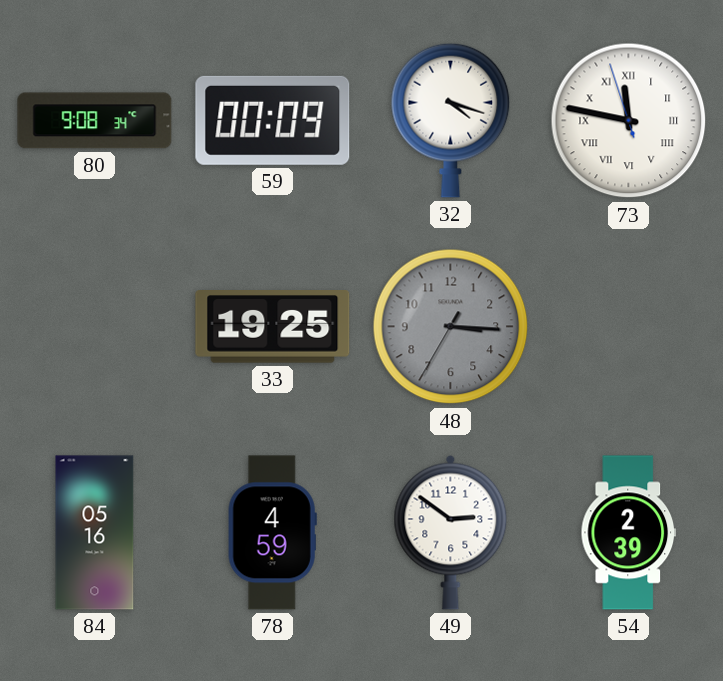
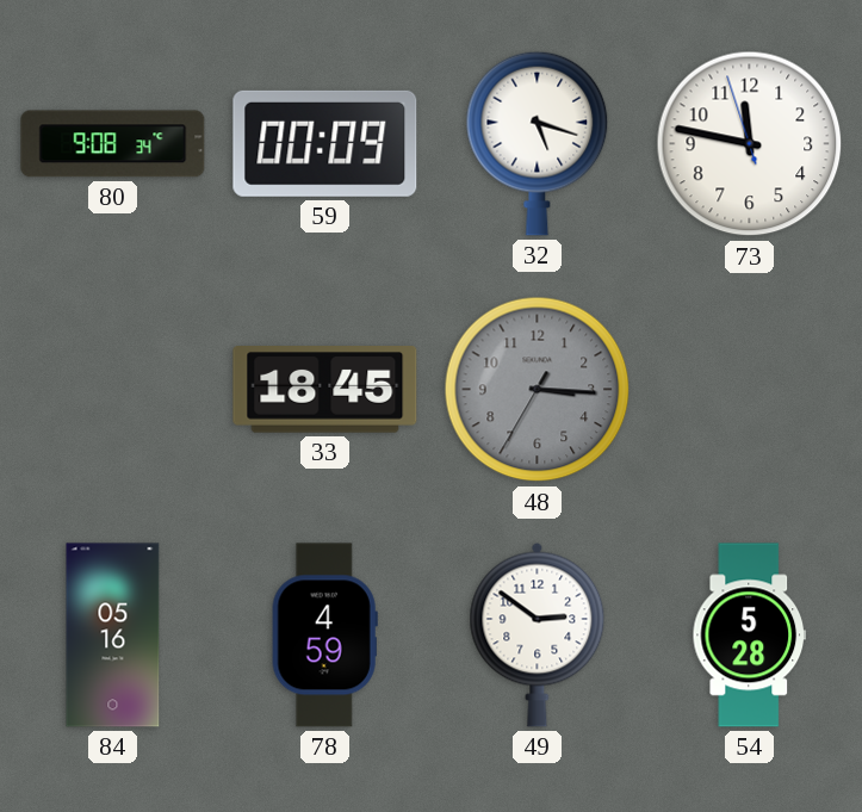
32: 4:18 -> 5:18
73 numerals: Roman -> Arabic
33: 19:25 -> 18:45
54: 2:39 -> 5:28
